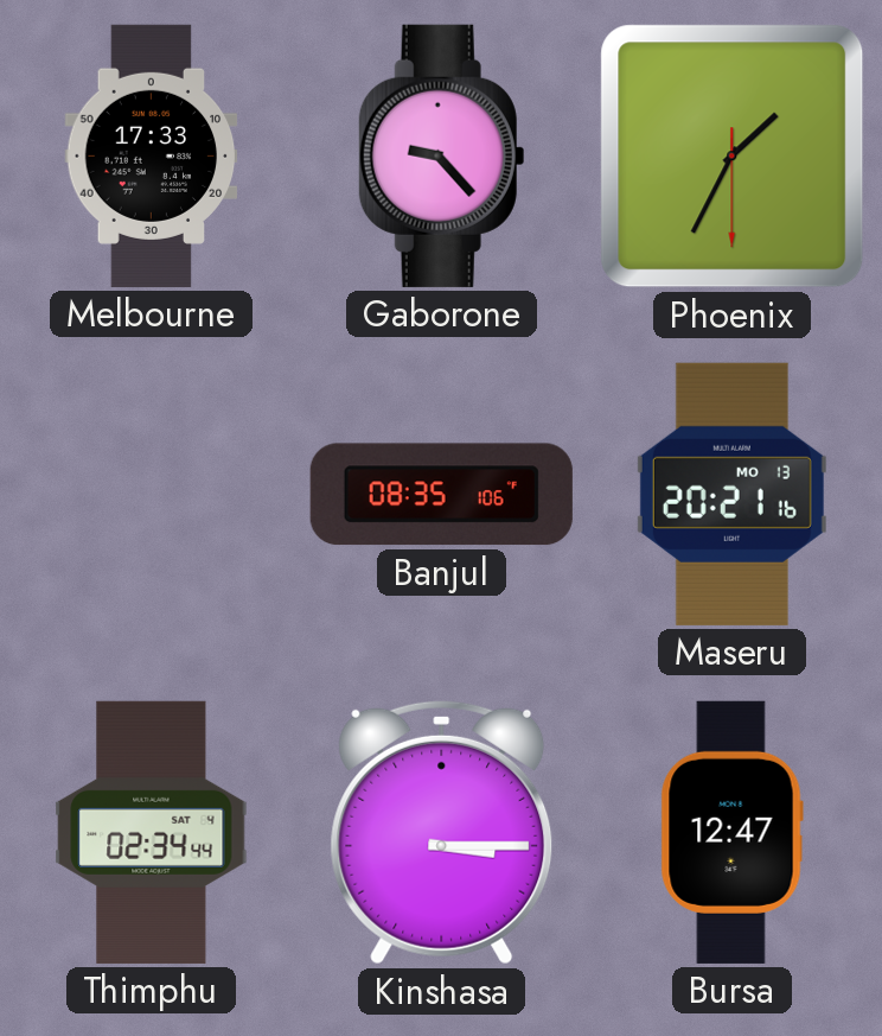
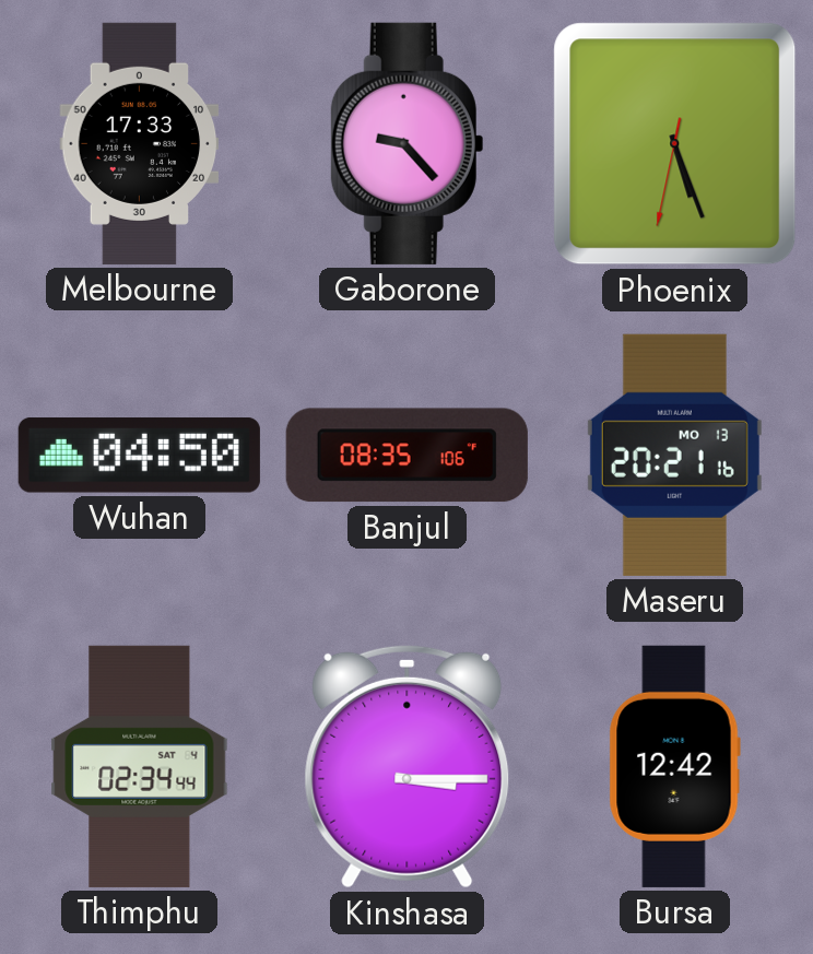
Phoenix: 1:34 -> 5:26
Wuhan: none -> 04:50
Bursa: 12:47 -> 12:42
